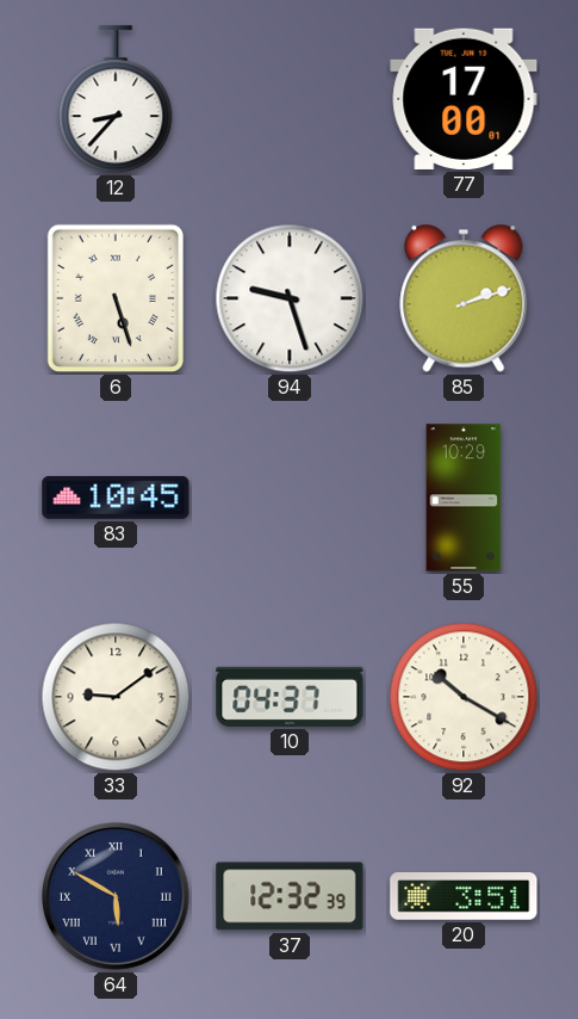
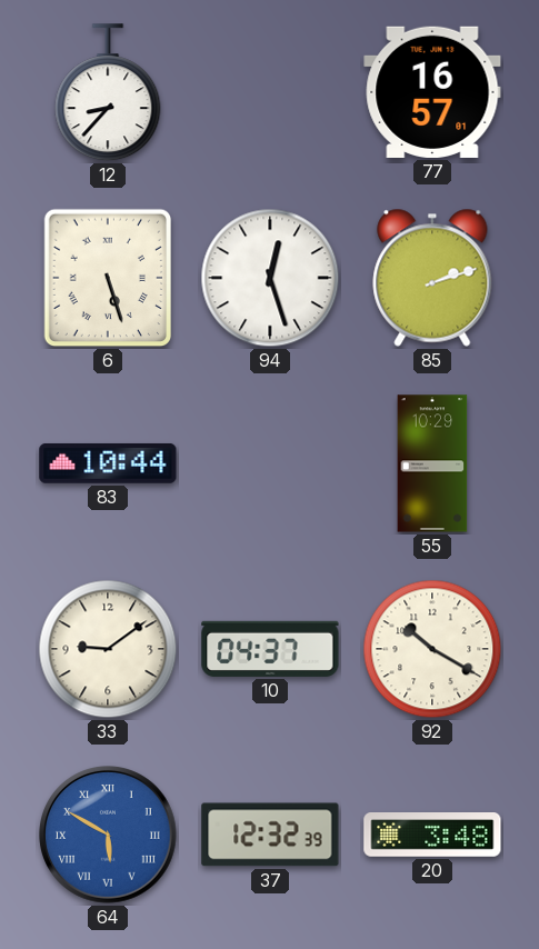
77: 17:00 -> 16:57
94: 9:27 -> 12:27
83: 10:45 -> 10:44
64 dial: navy -> blue
20: 3:51 -> 3:48
